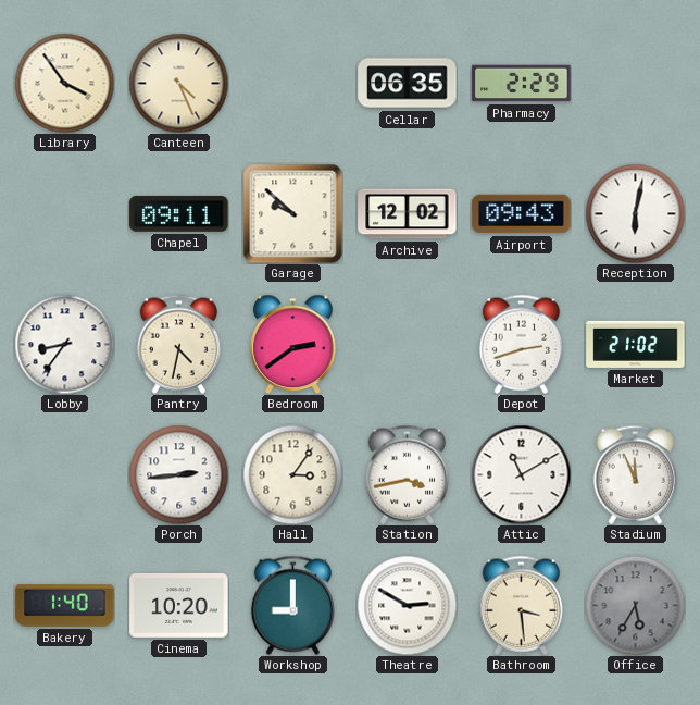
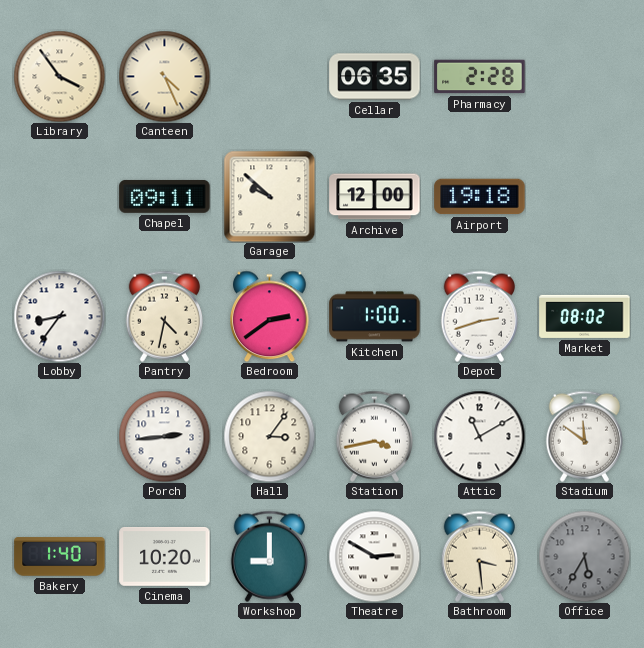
Pharmacy: 2:29 -> 2:28
Archive: 12:02 -> 12:00
Airport: 09:43 -> 19:18
Reception: 6:02 -> none
Kitchen: none -> 1:00
Market: 21:02 -> 08:02
Stadium: 11:56 -> 11:51
